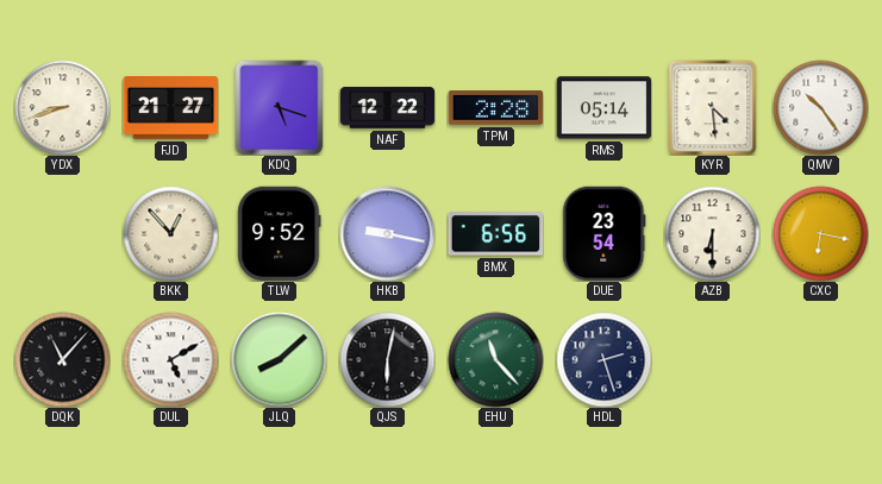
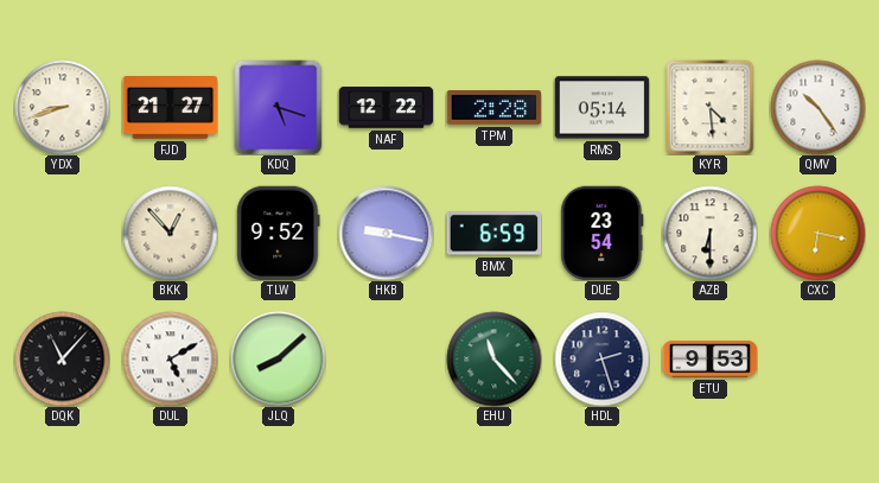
BMX: 6:56 -> 6:59
QJS: 6:02 -> none
ETU: none -> 9:53
